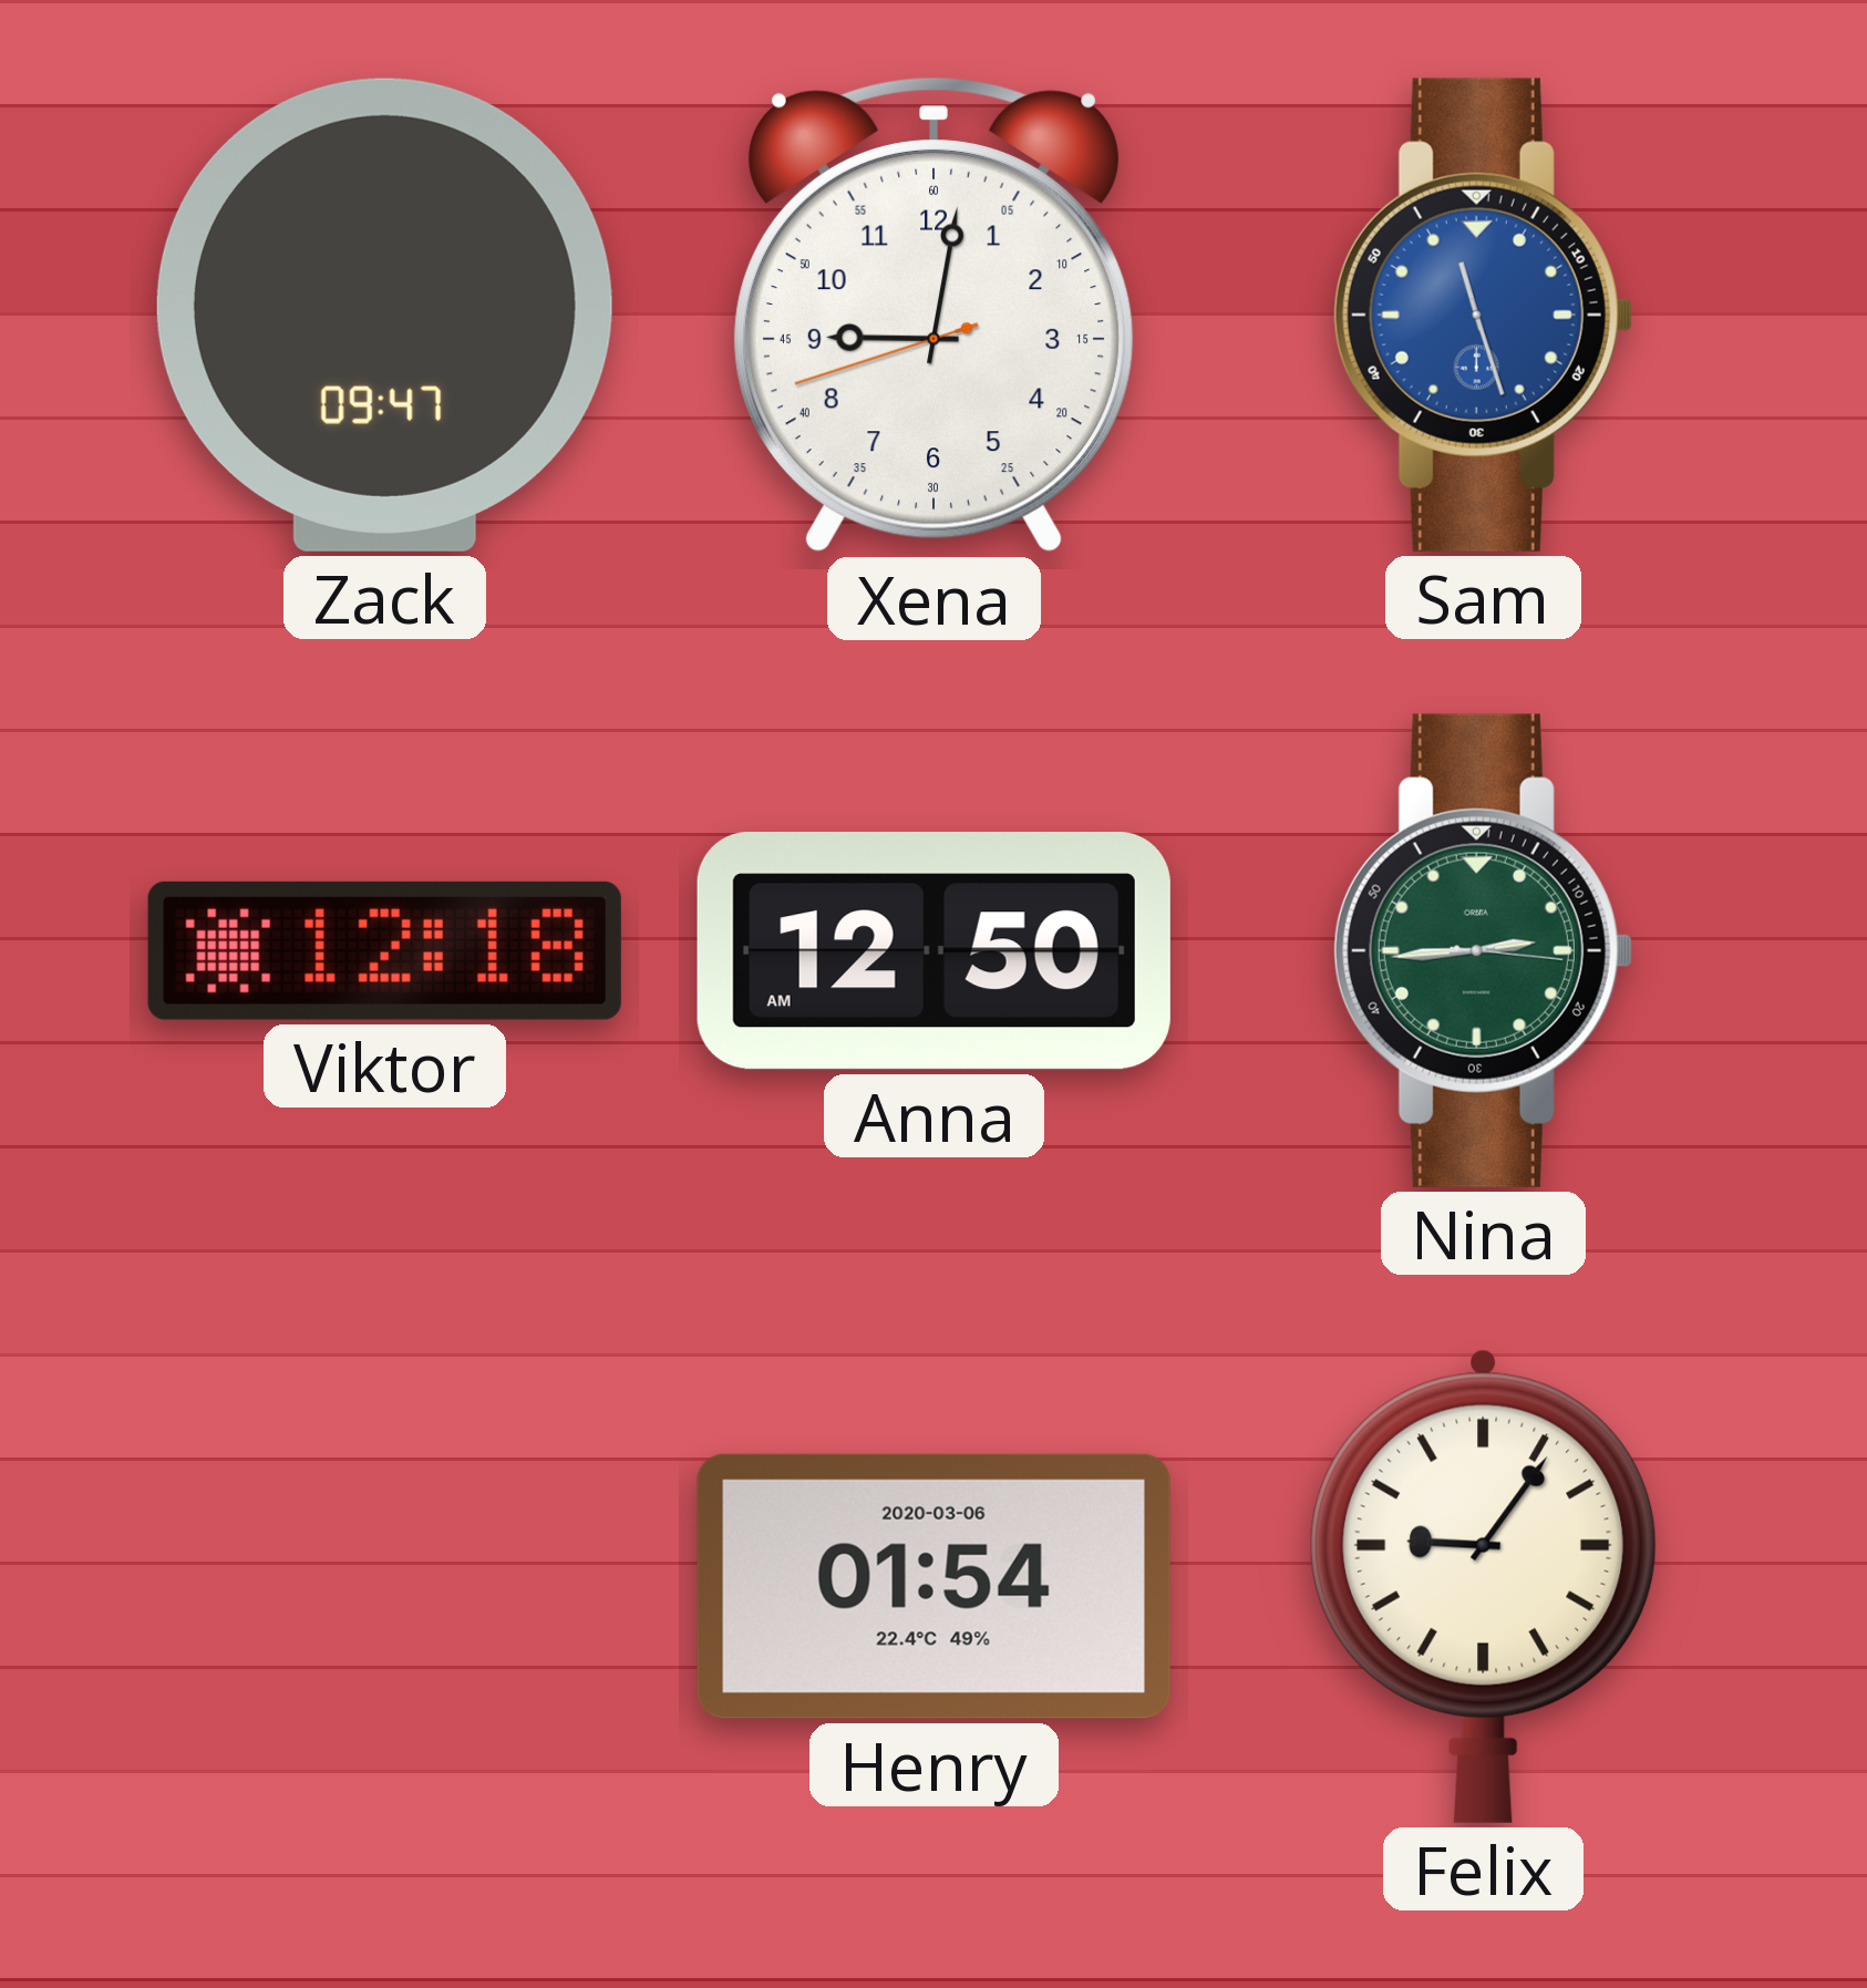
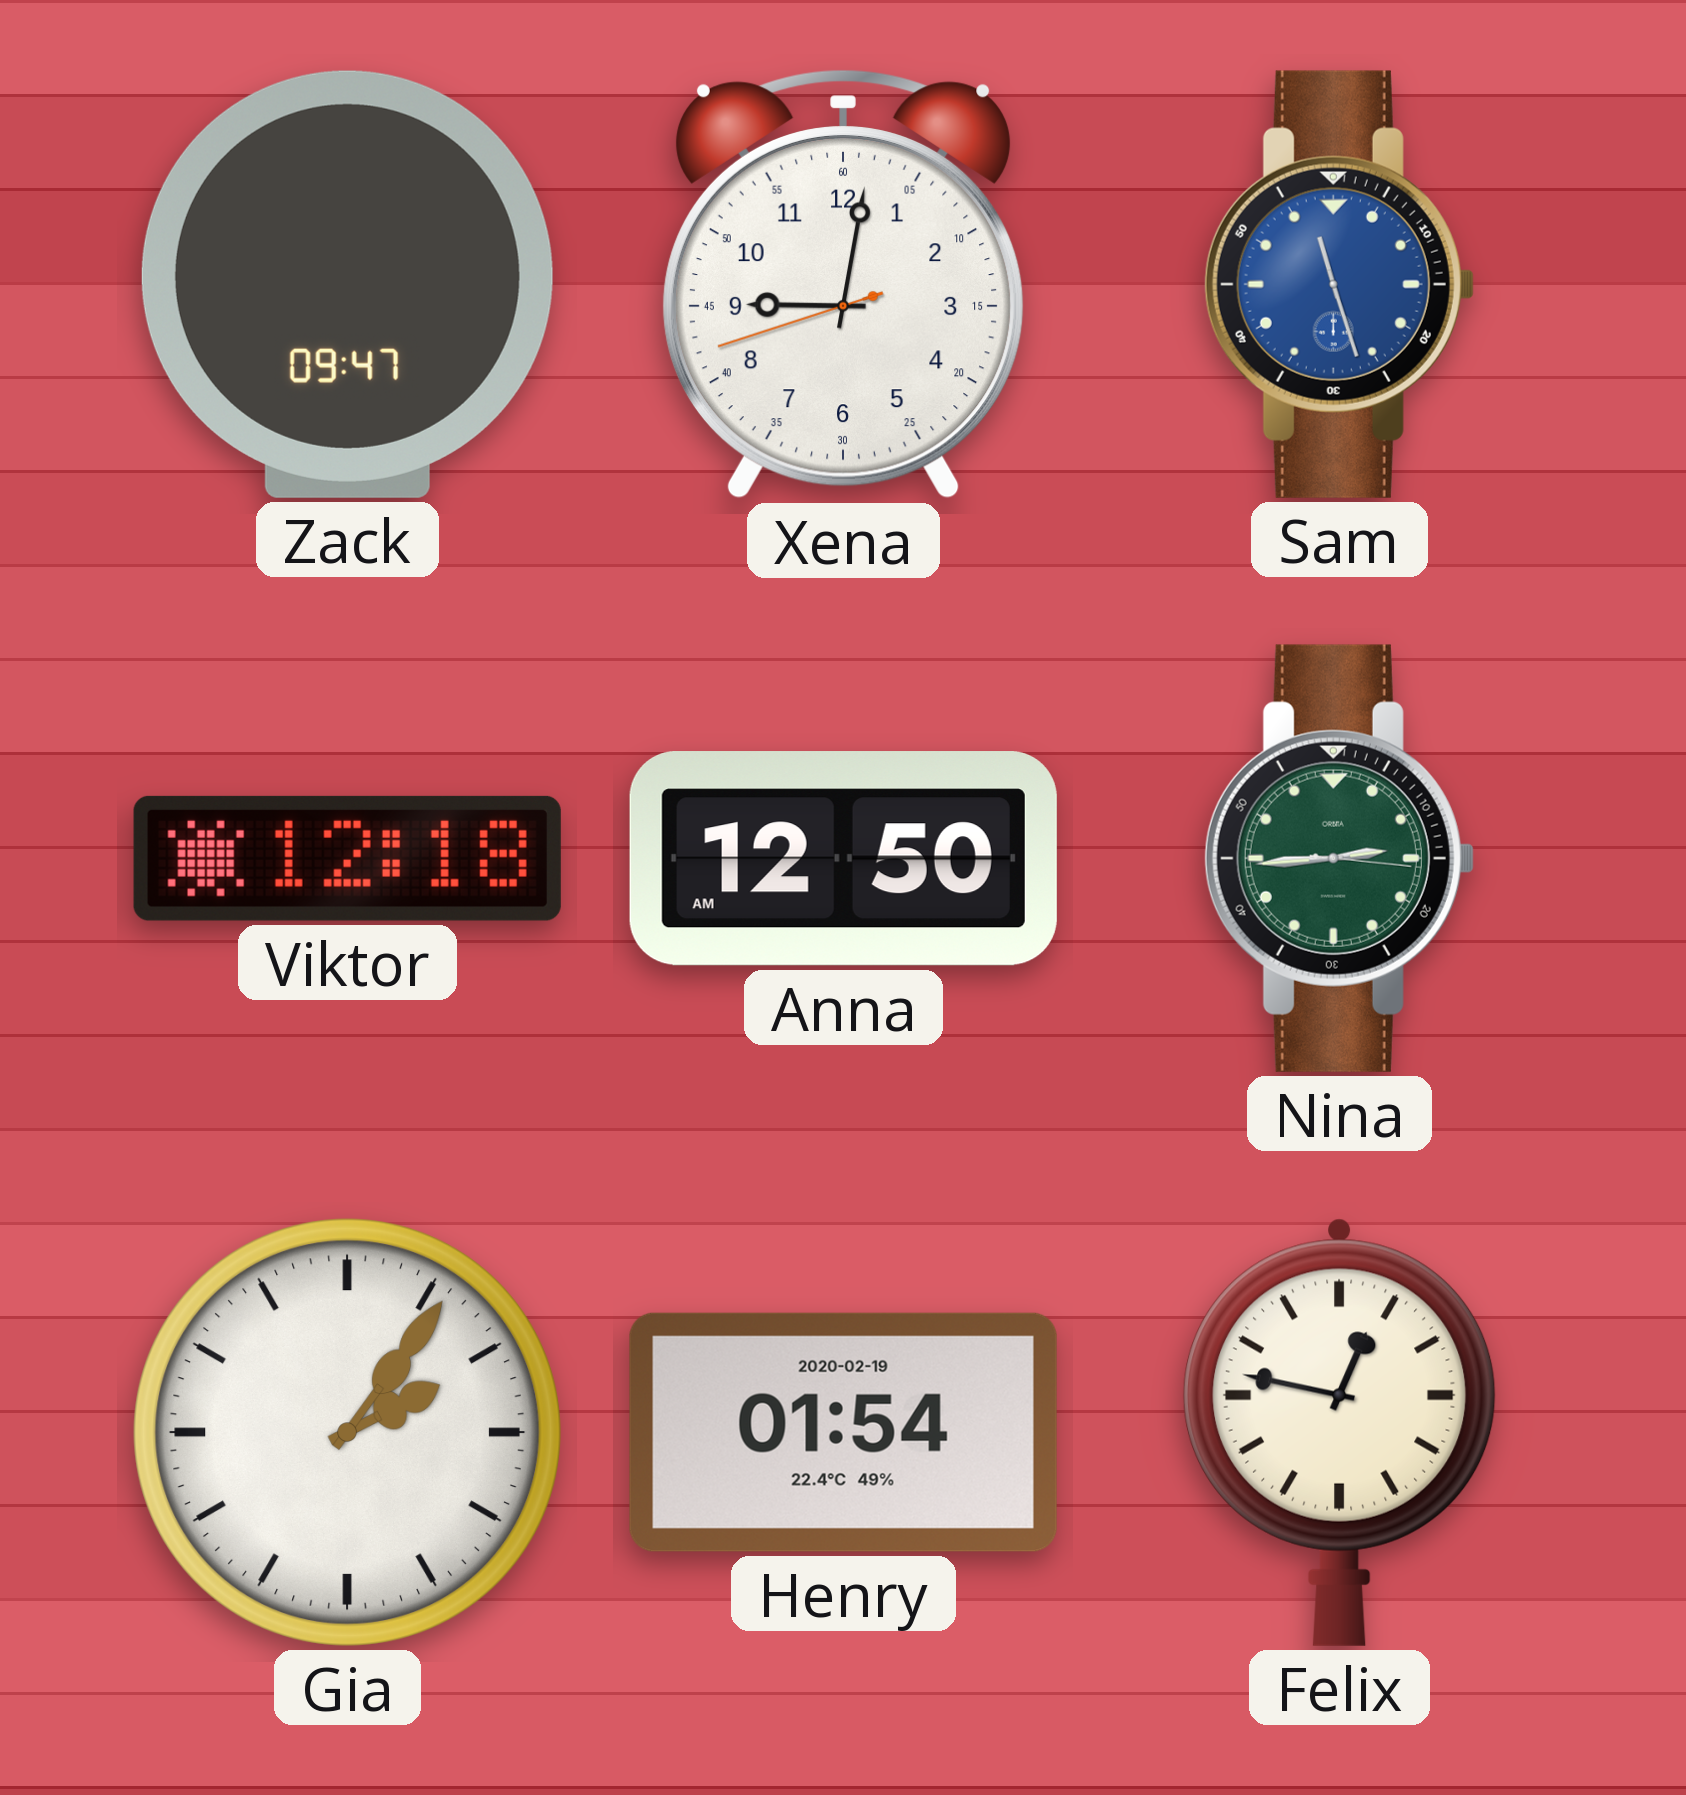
Gia: none -> 2:06
Henry date: 2020-03-06 -> 2020-02-19
Felix: 9:06 -> 12:47
